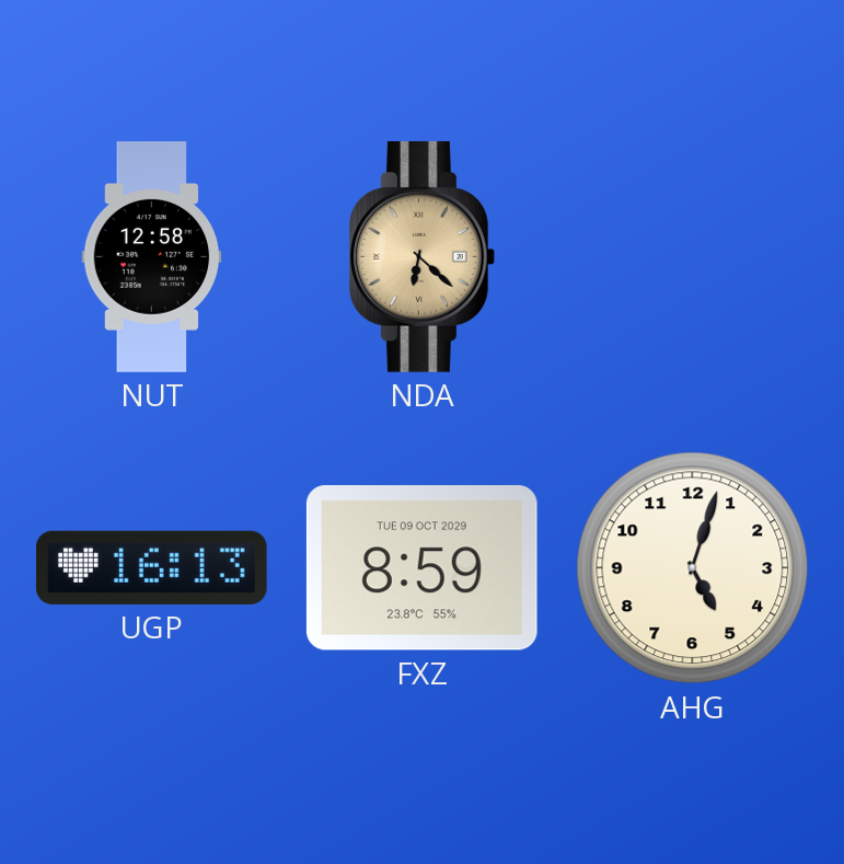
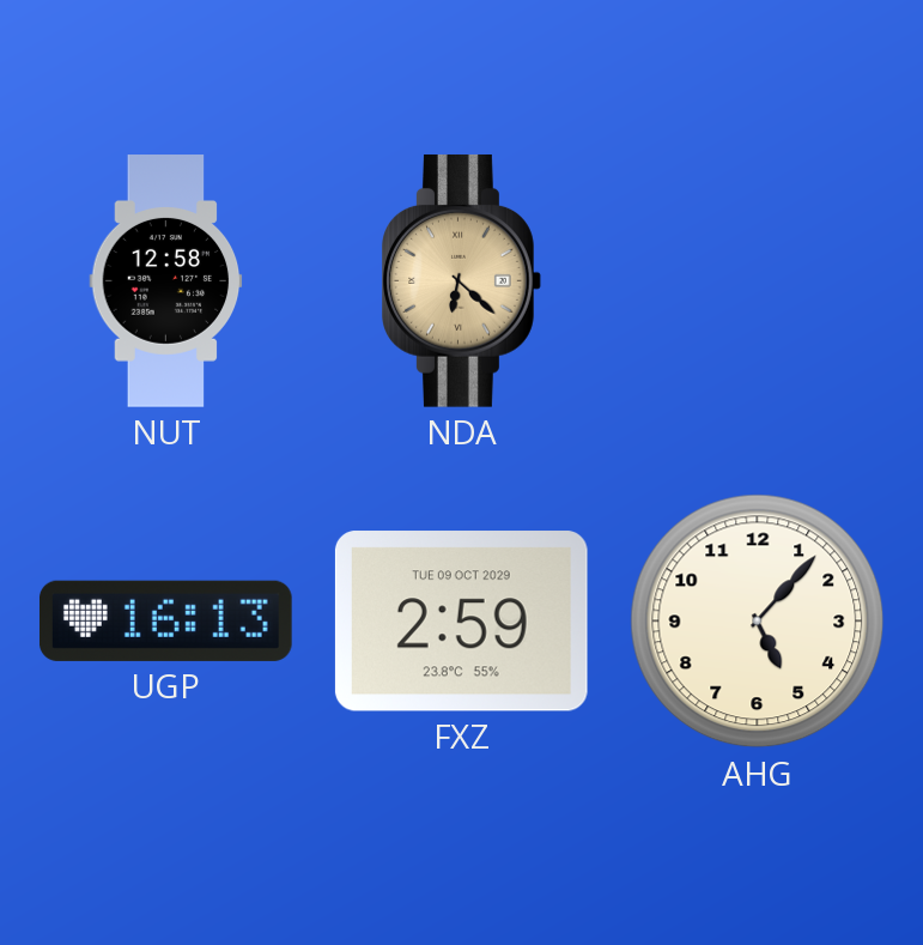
FXZ: 8:59 -> 2:59
AHG: 5:03 -> 5:07
